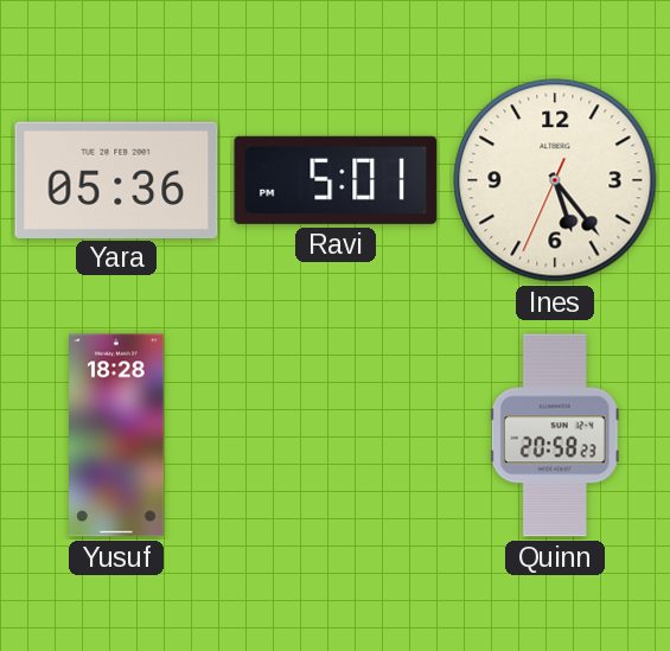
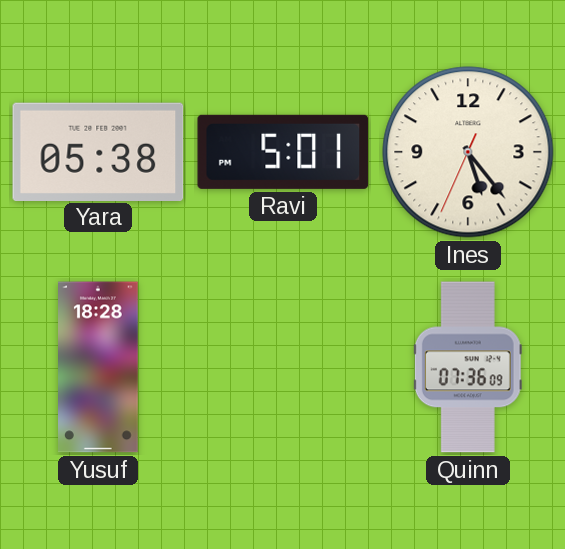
Yara: 05:36 -> 05:38
Quinn: 20:58 -> 07:36
